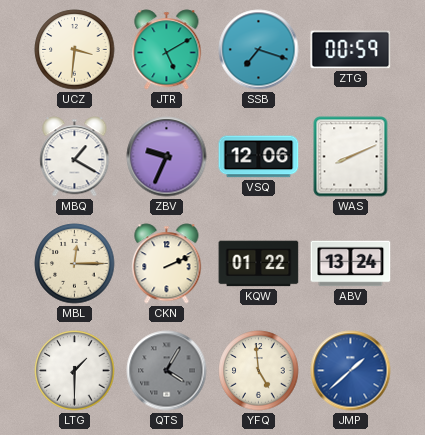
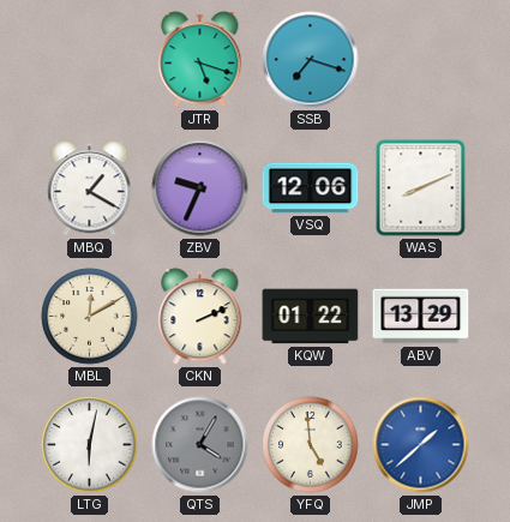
UCZ: 3:31 -> none
JTR: 5:10 -> 5:18
ZTG: 00:59 -> none
MBL: 12:15 -> 12:10
ABV: 13:24 -> 13:29
LTG: 1:30 -> 6:02
